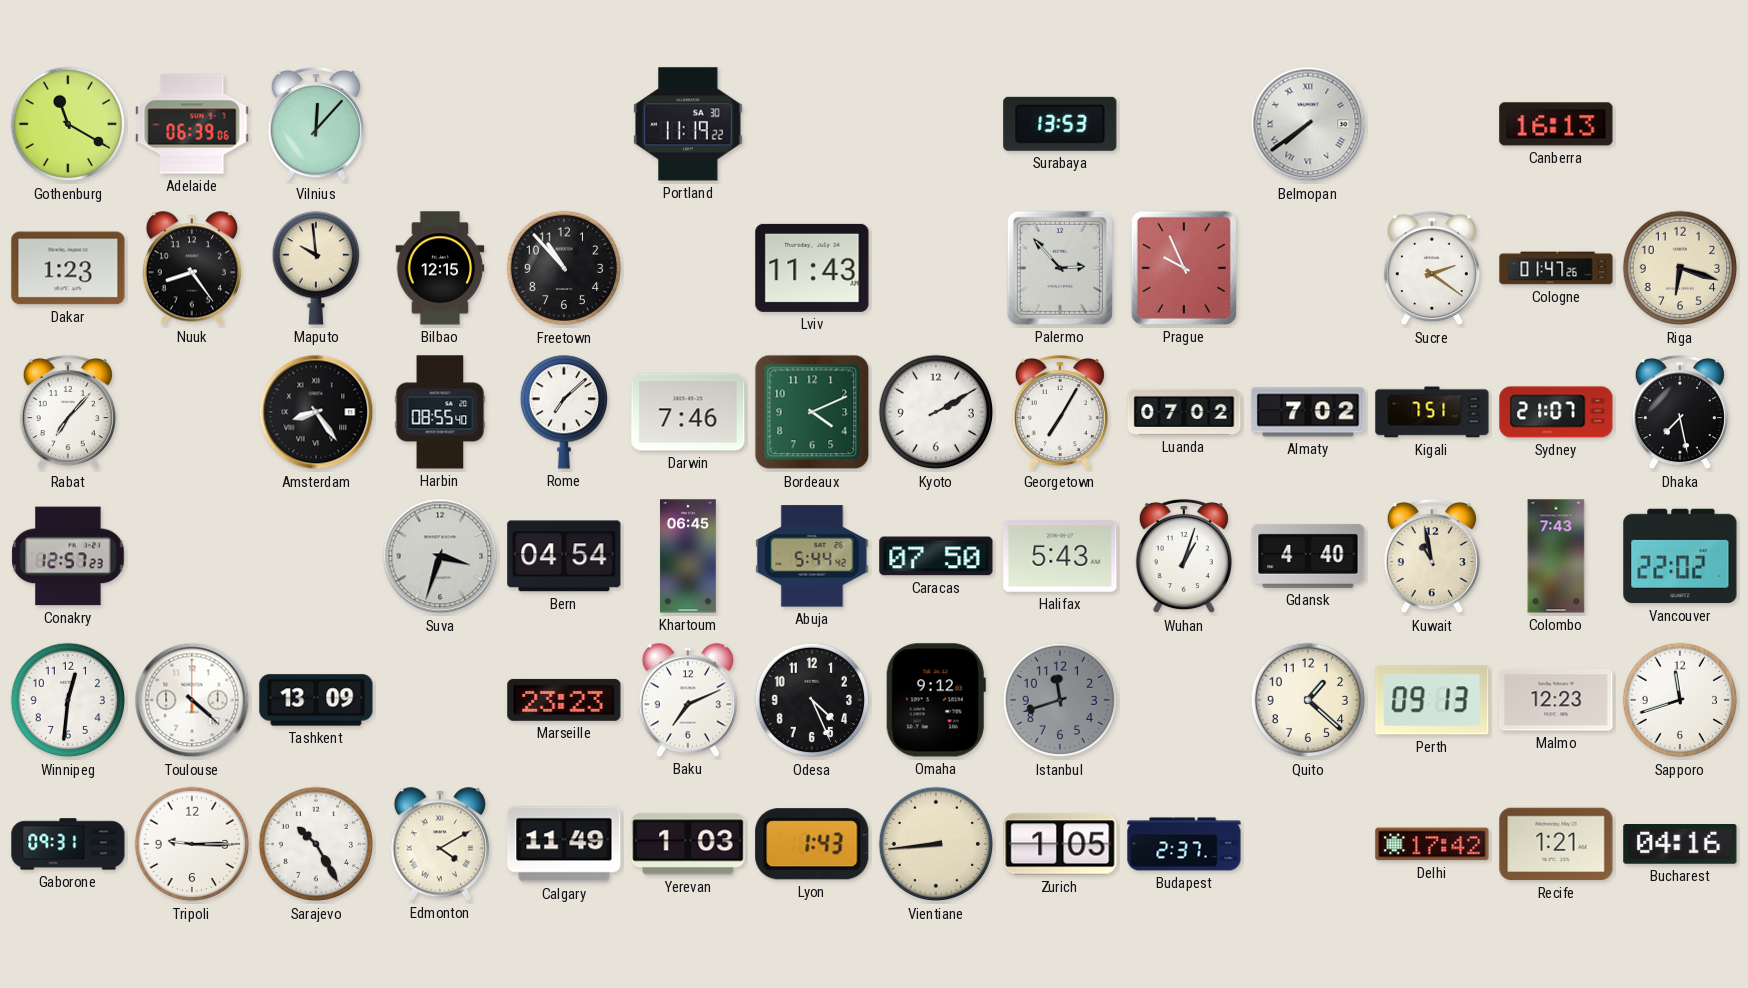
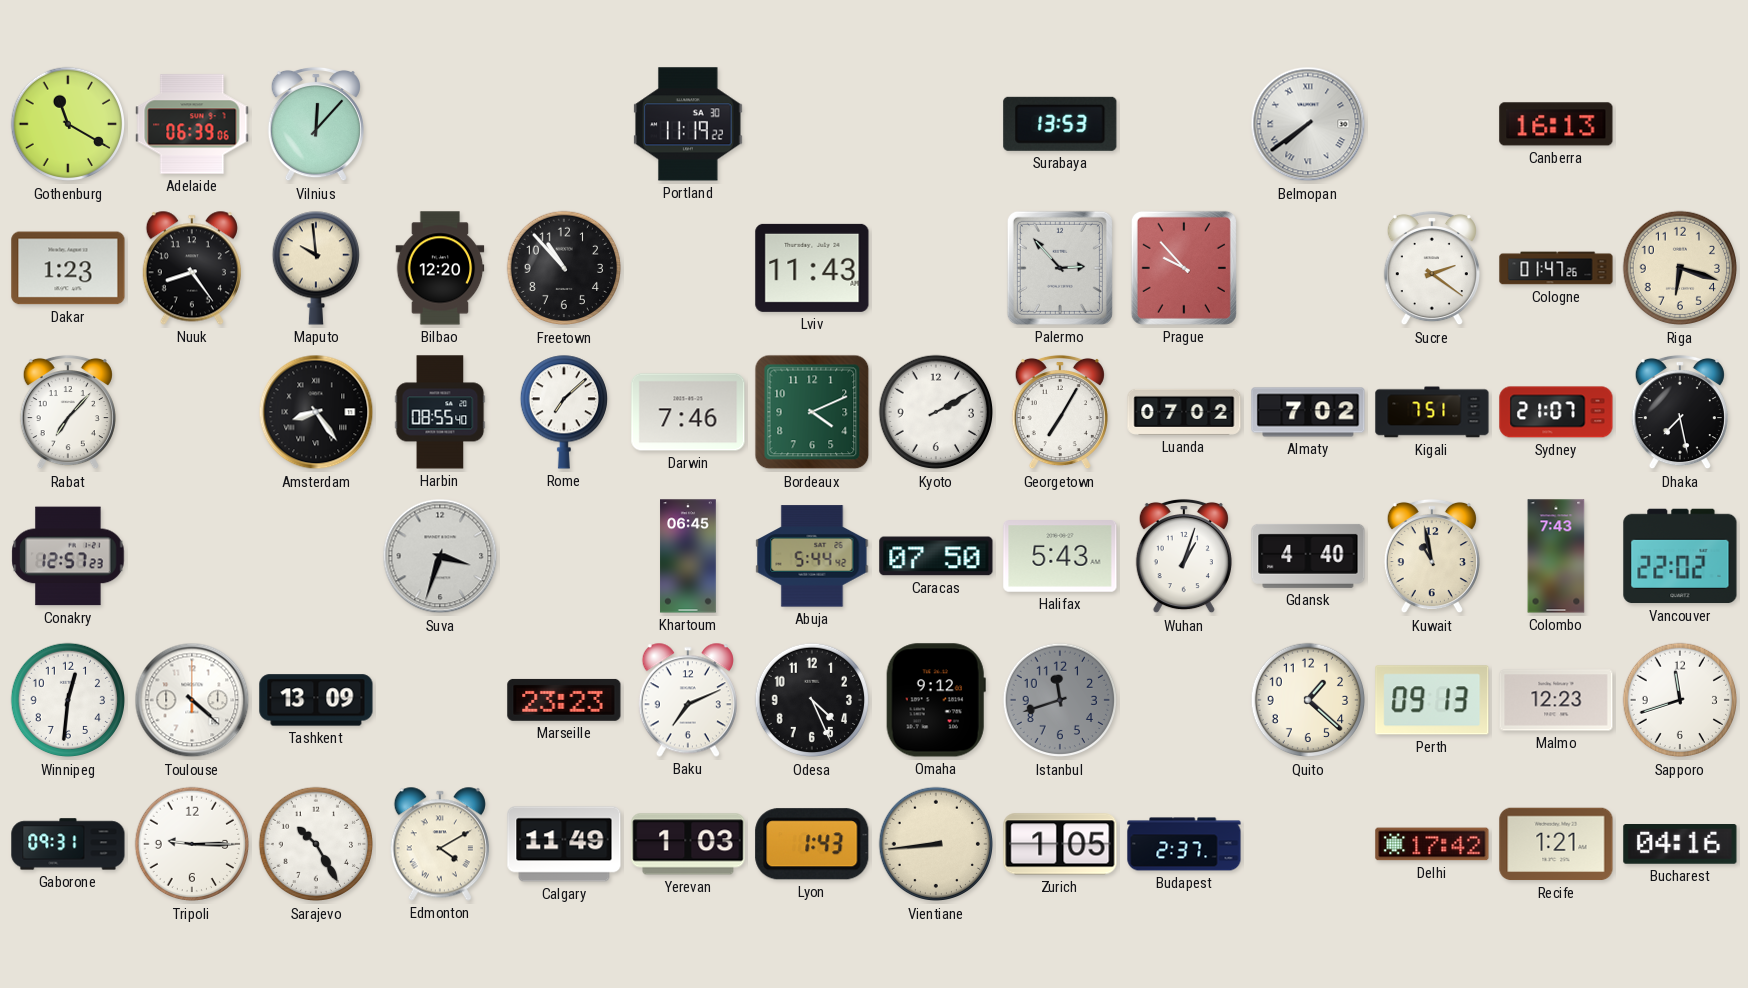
Bilbao: 12:15 -> 12:20
Prague: 9:56 -> 9:53
Bern: 04:54 -> none
